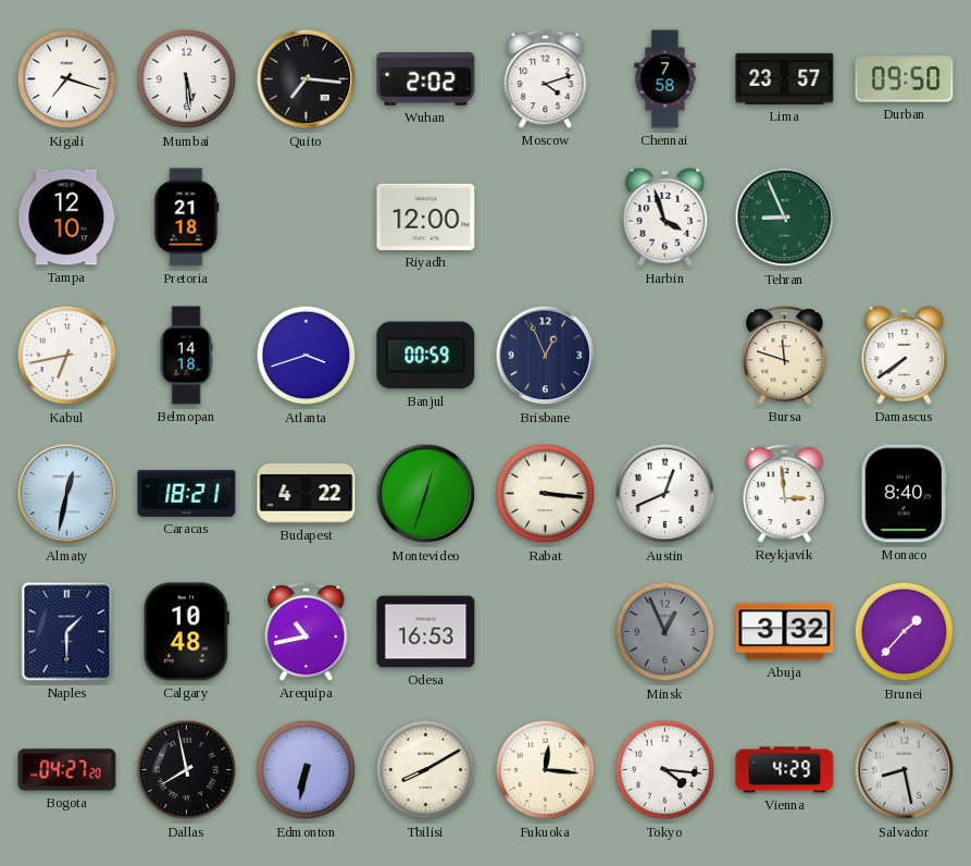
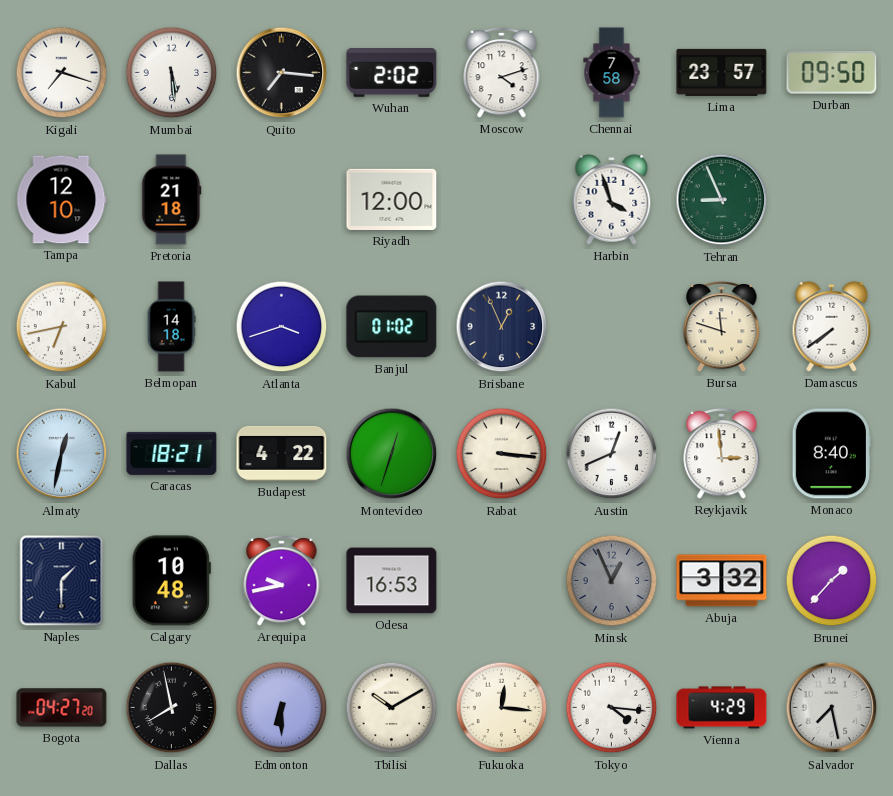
Banjul: 00:59 -> 01:02
Arequipa: 10:43 -> 9:43
Edmonton: 6:32 -> 6:30
Tbilisi: 8:10 -> 10:10
Salvador: 8:28 -> 7:28
